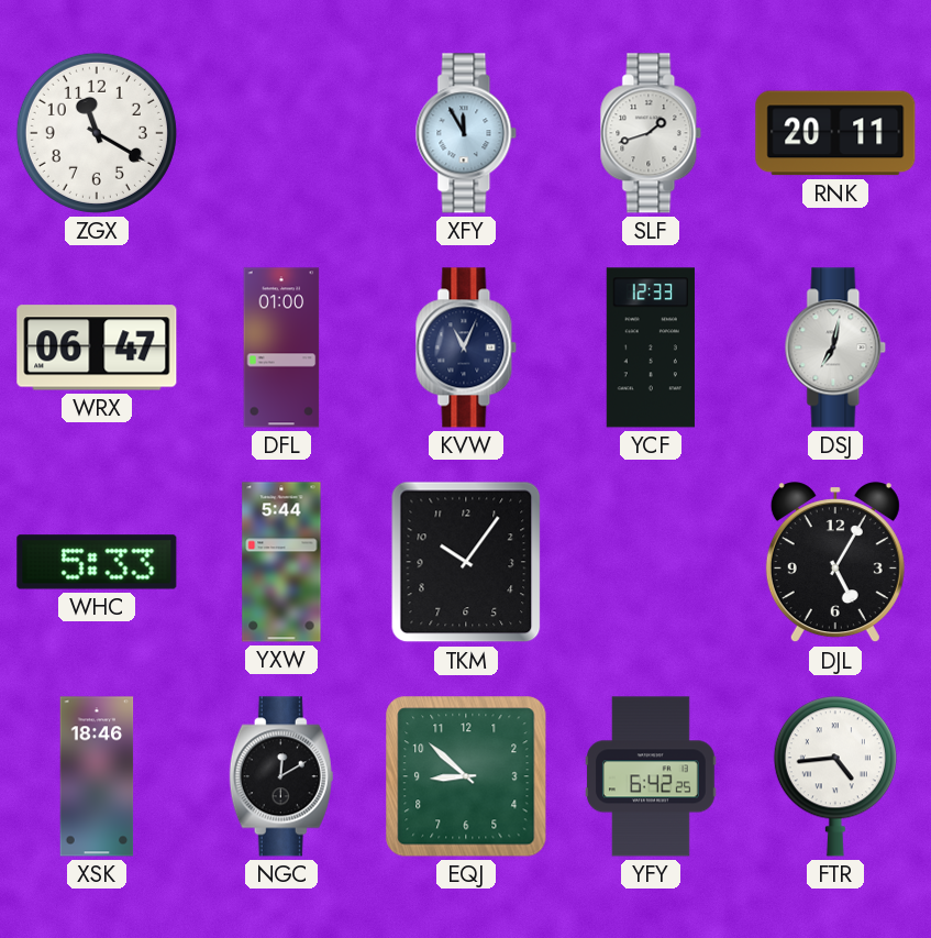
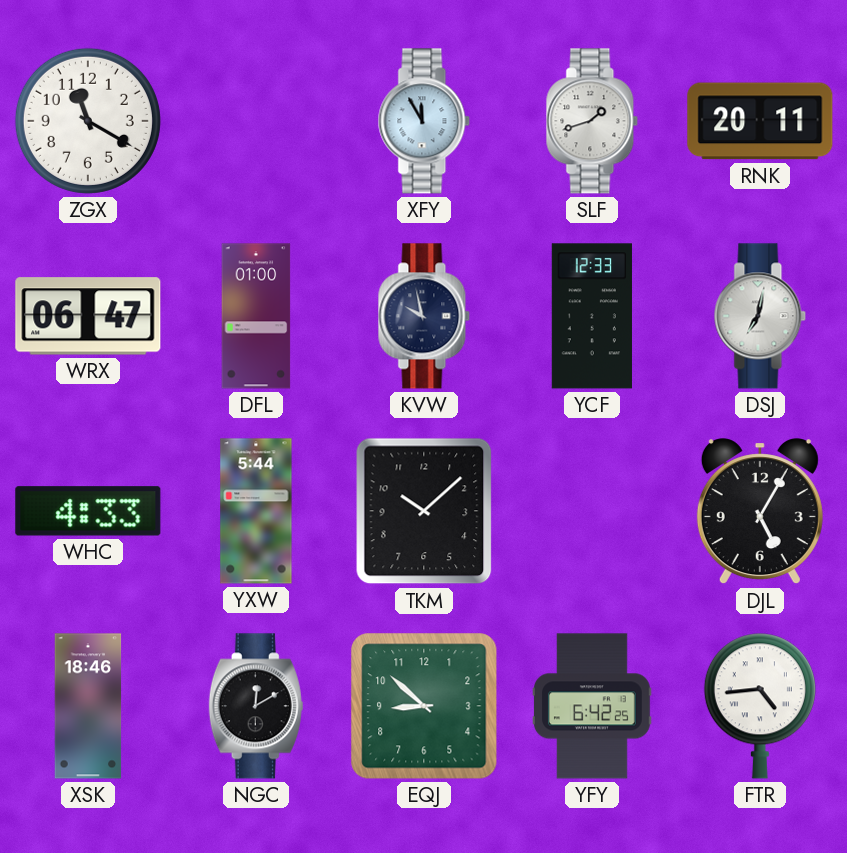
KVW: 11:04 -> 9:58
WHC: 5:33 -> 4:33
TKM: 10:06 -> 10:08
